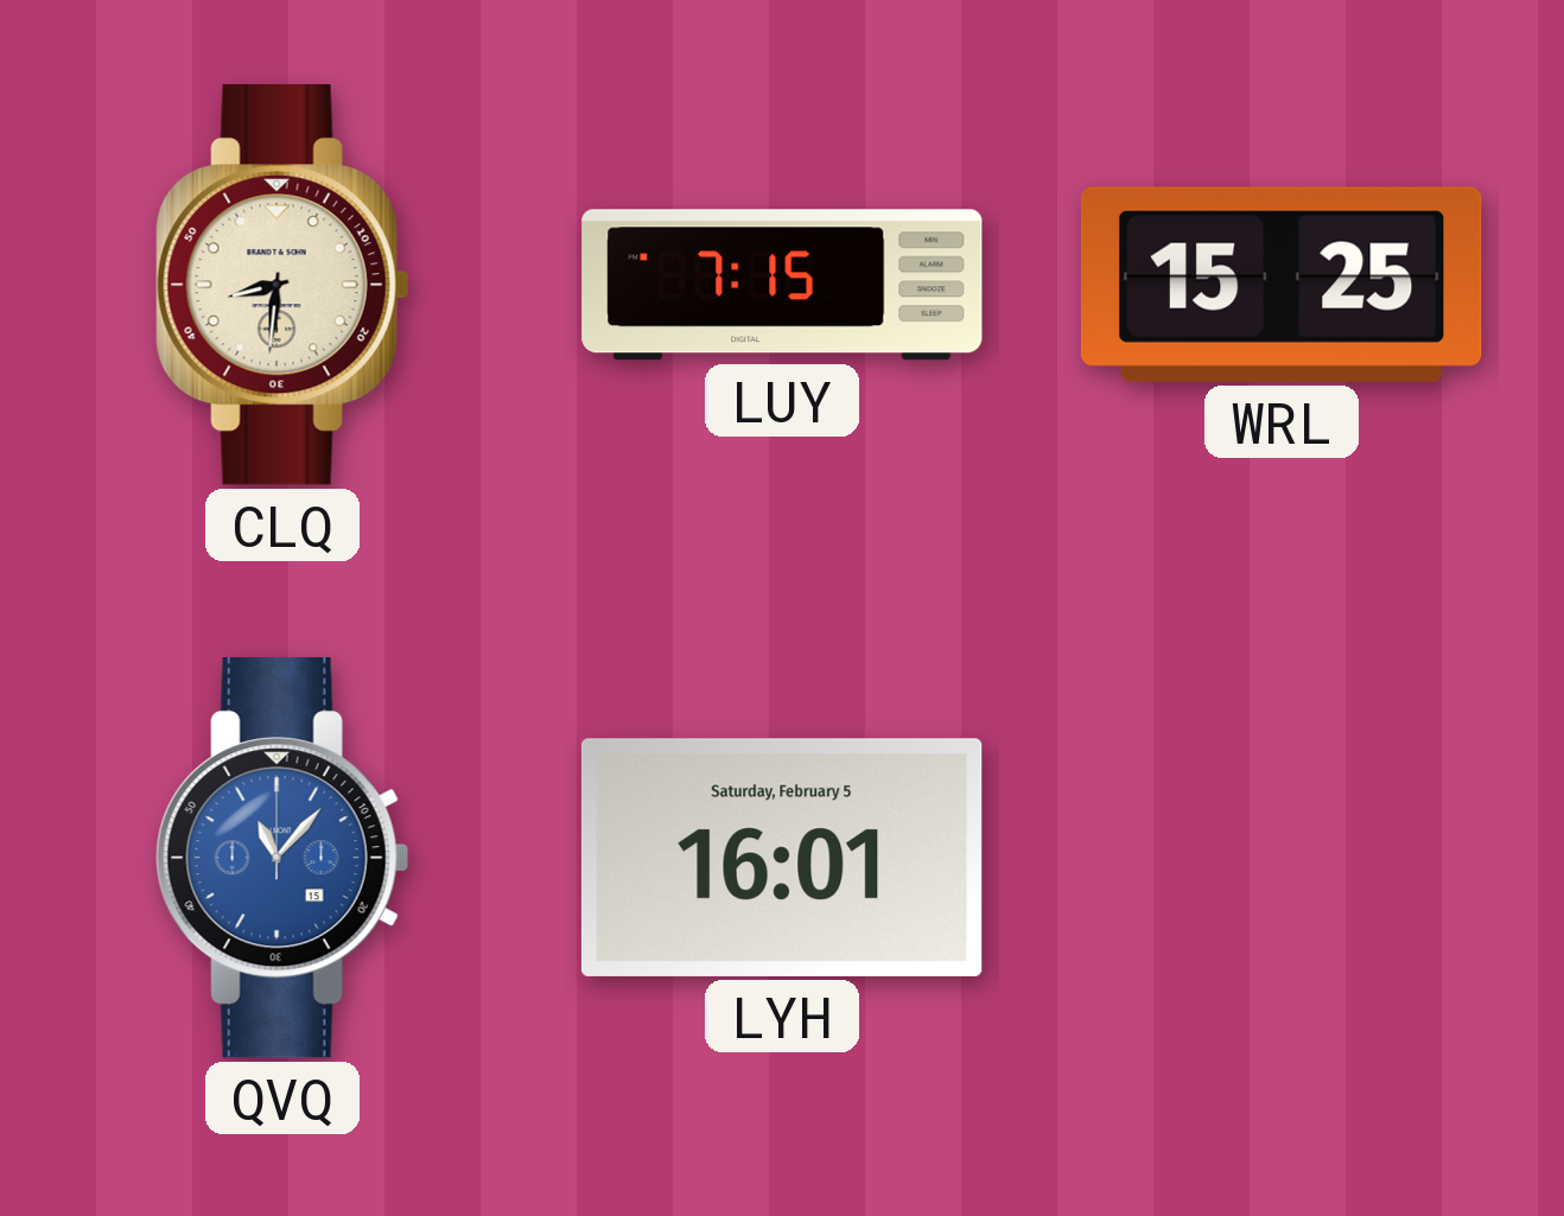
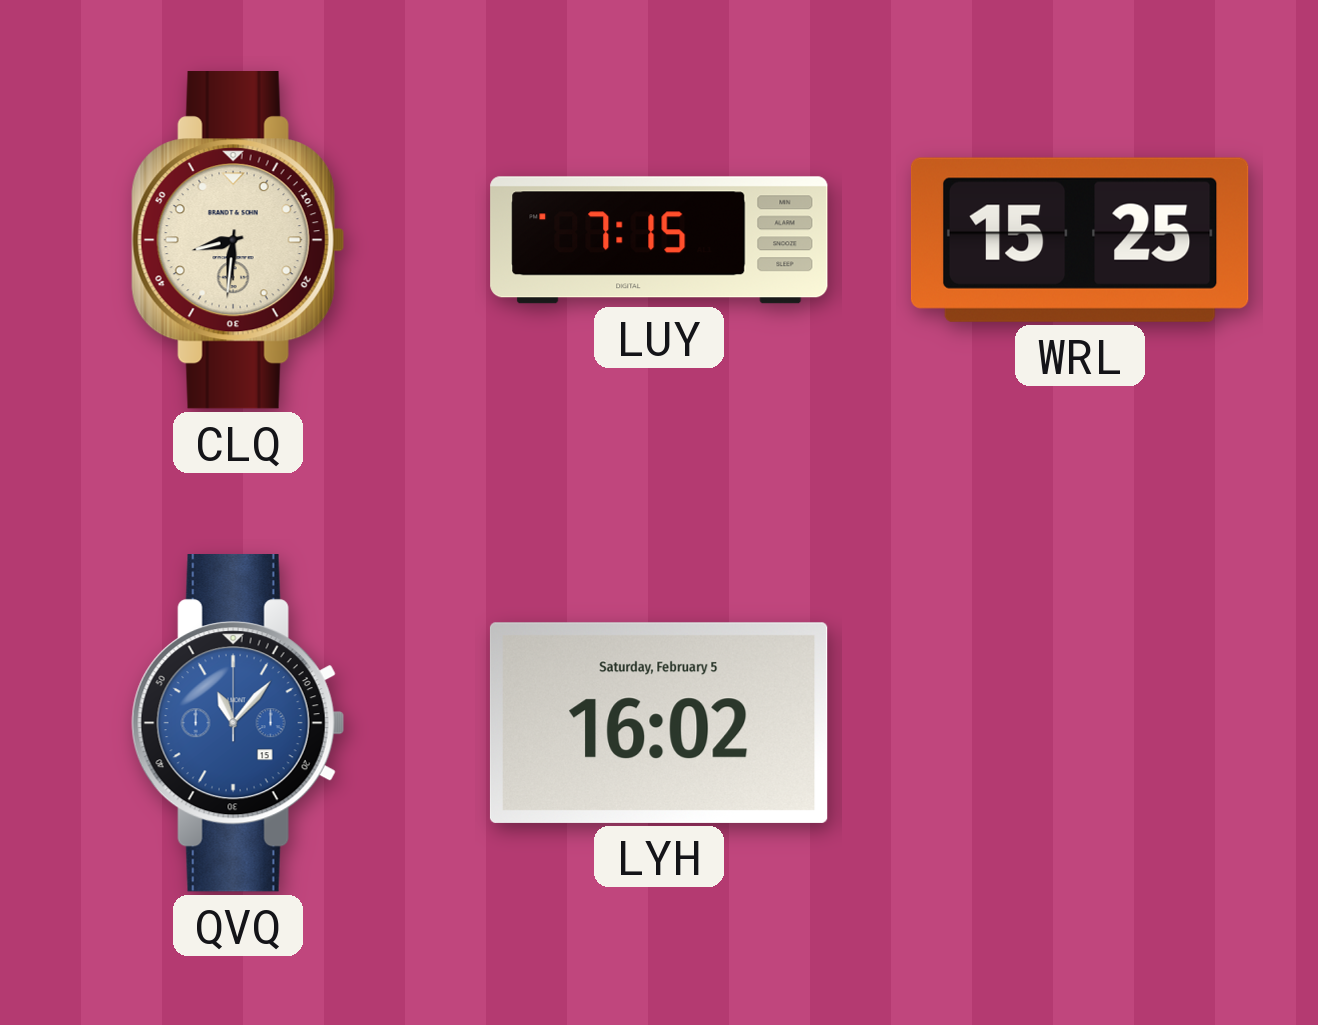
LYH: 16:01 -> 16:02
